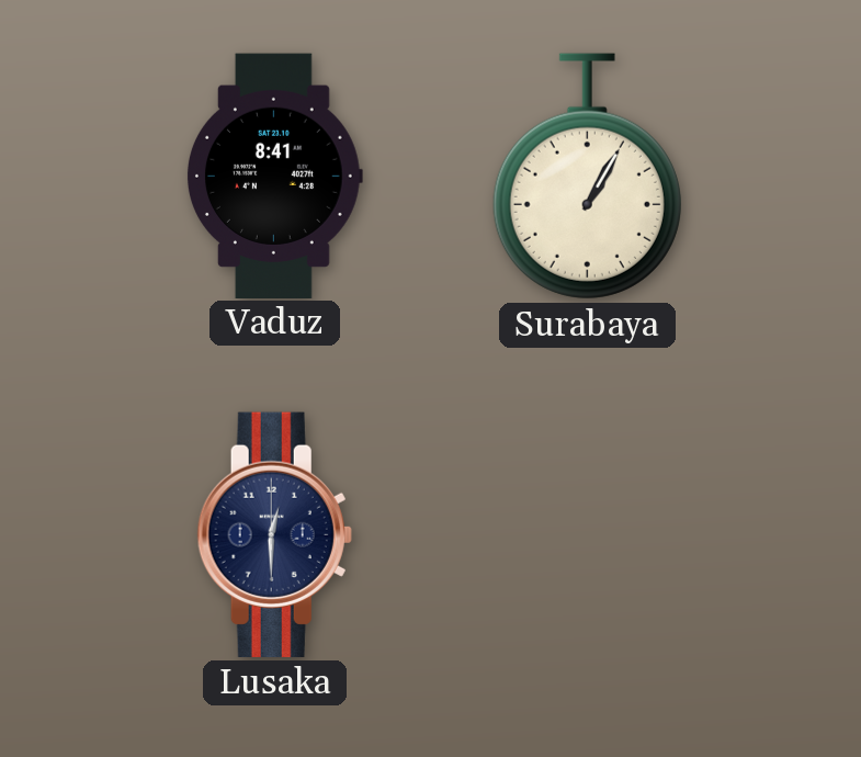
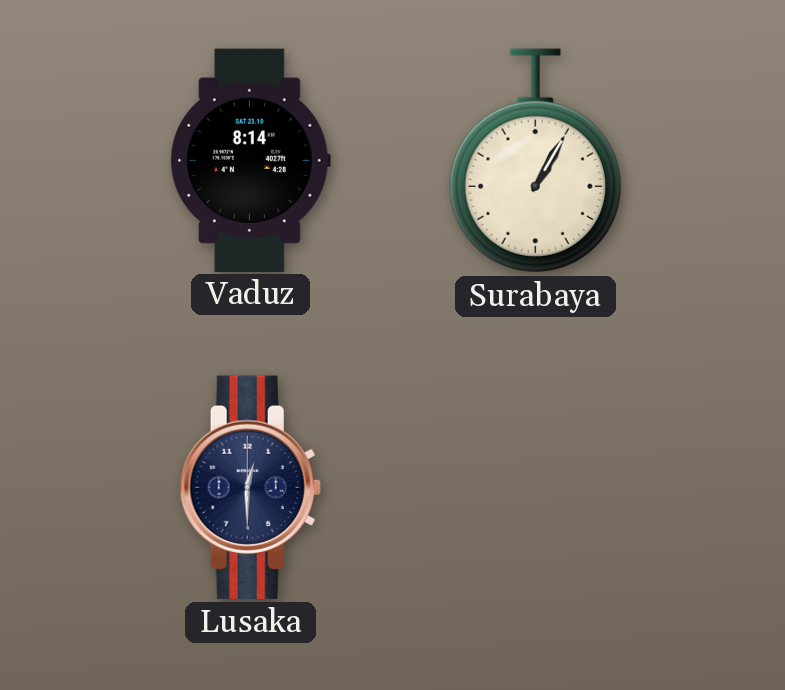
Vaduz: 8:41 -> 8:14
